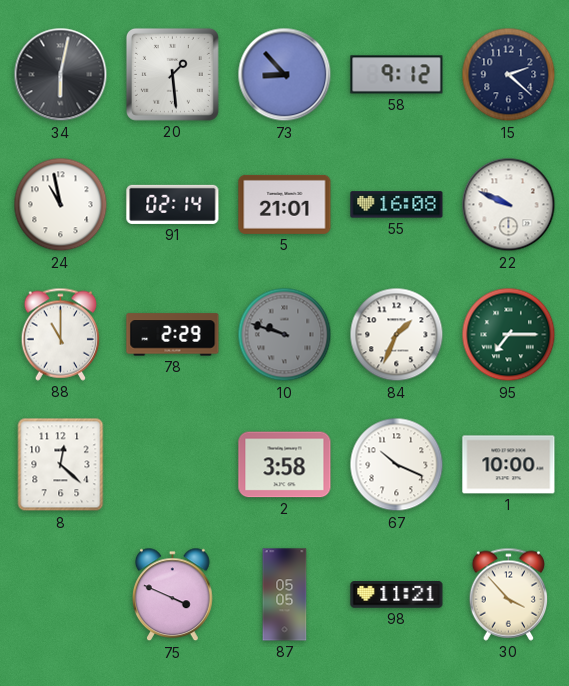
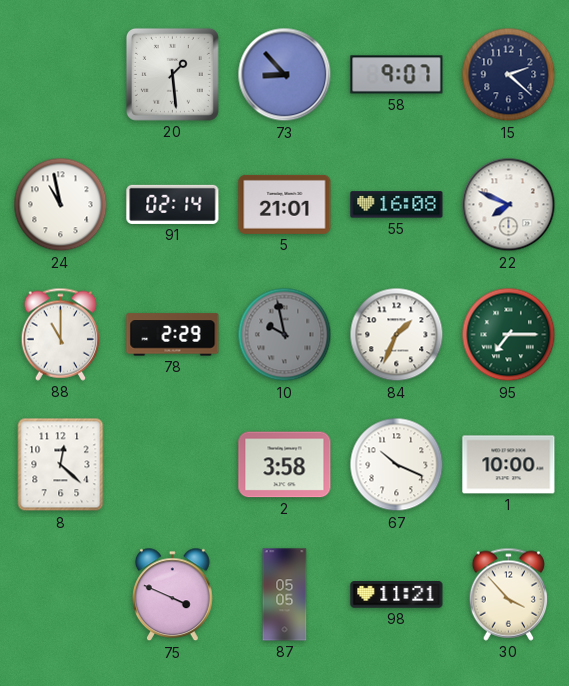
34: 6:02 -> none
58: 9:12 -> 9:07
22: 9:49 -> 7:49
10: 9:48 -> 9:58
